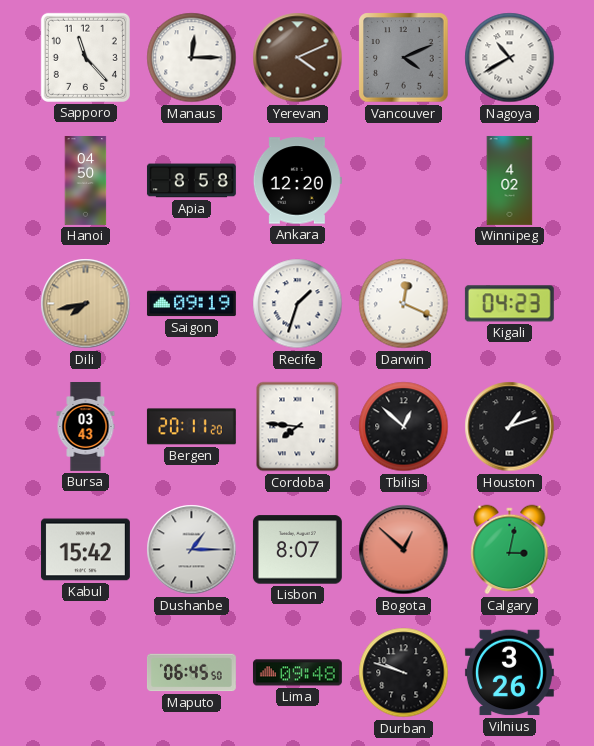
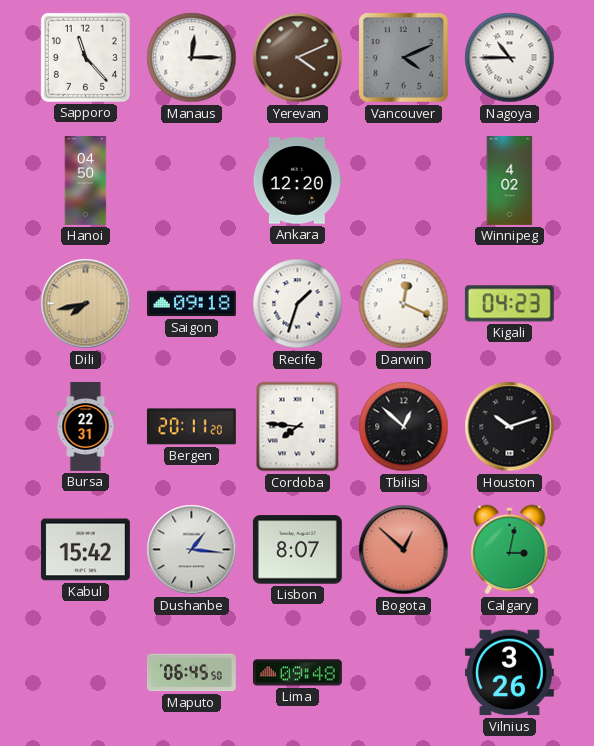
Nagoya: 10:40 -> 10:45
Apia: 8:58 -> none
Saigon: 09:19 -> 09:18
Bursa: 03:43 -> 22:31
Houston: 1:12 -> 10:12
Dushanbe: 1:15 -> 1:16
Durban: 9:48 -> none
